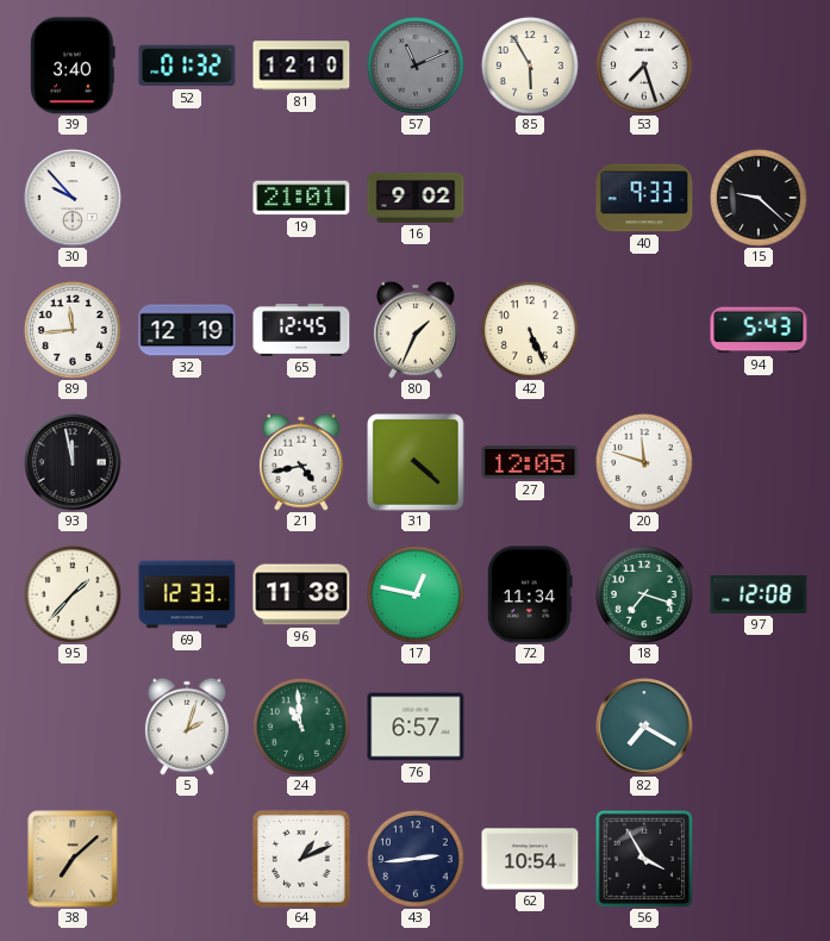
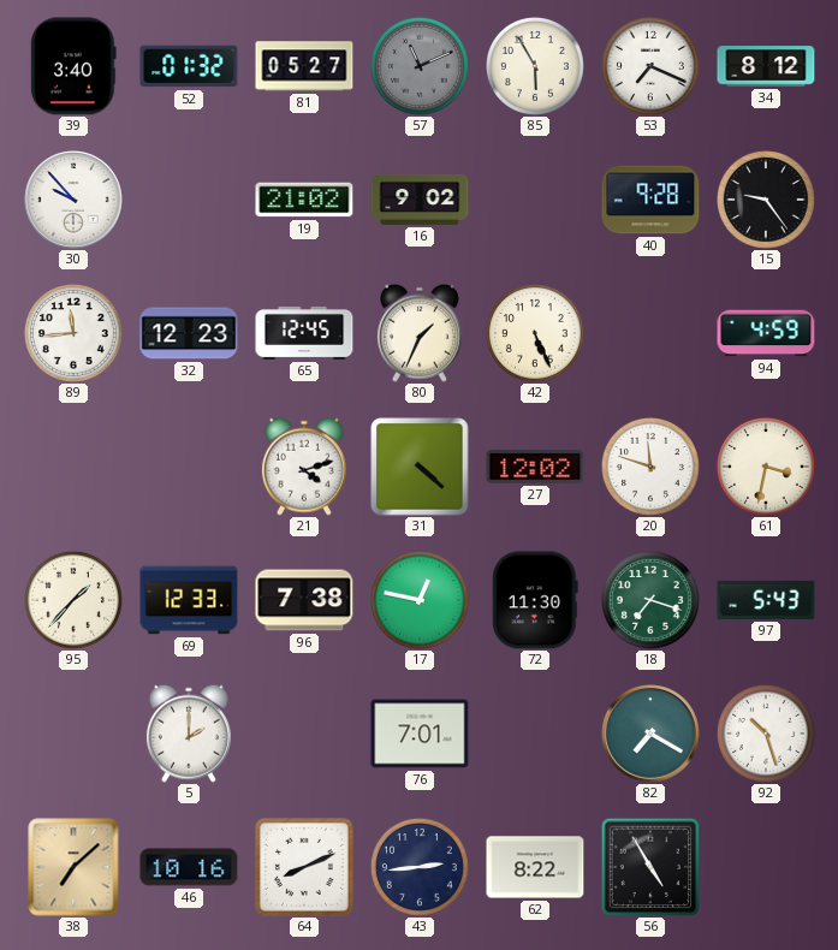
81: 12:10 -> 05:27
53: 7:27 -> 7:19
34: none -> 8:12
19: 21:01 -> 21:02
40: 9:33 -> 9:28
15: 9:22 -> 9:24
32: 12:19 -> 12:23
94: 5:43 -> 4:59
93: 11:58 -> none
21: 4:43 -> 4:12
27: 12:05 -> 12:02
61: none -> 3:32
96: 11:38 -> 7:38
72: 11:34 -> 11:30
97: 12:08 -> 5:43
5: 2:03 -> 2:00
24: 10:59 -> none
76: 6:57 -> 7:01
92: none -> 10:27
46: none -> 10:16
64: 1:11 -> 8:11
62: 10:54 -> 8:22
56: 3:55 -> 4:55
